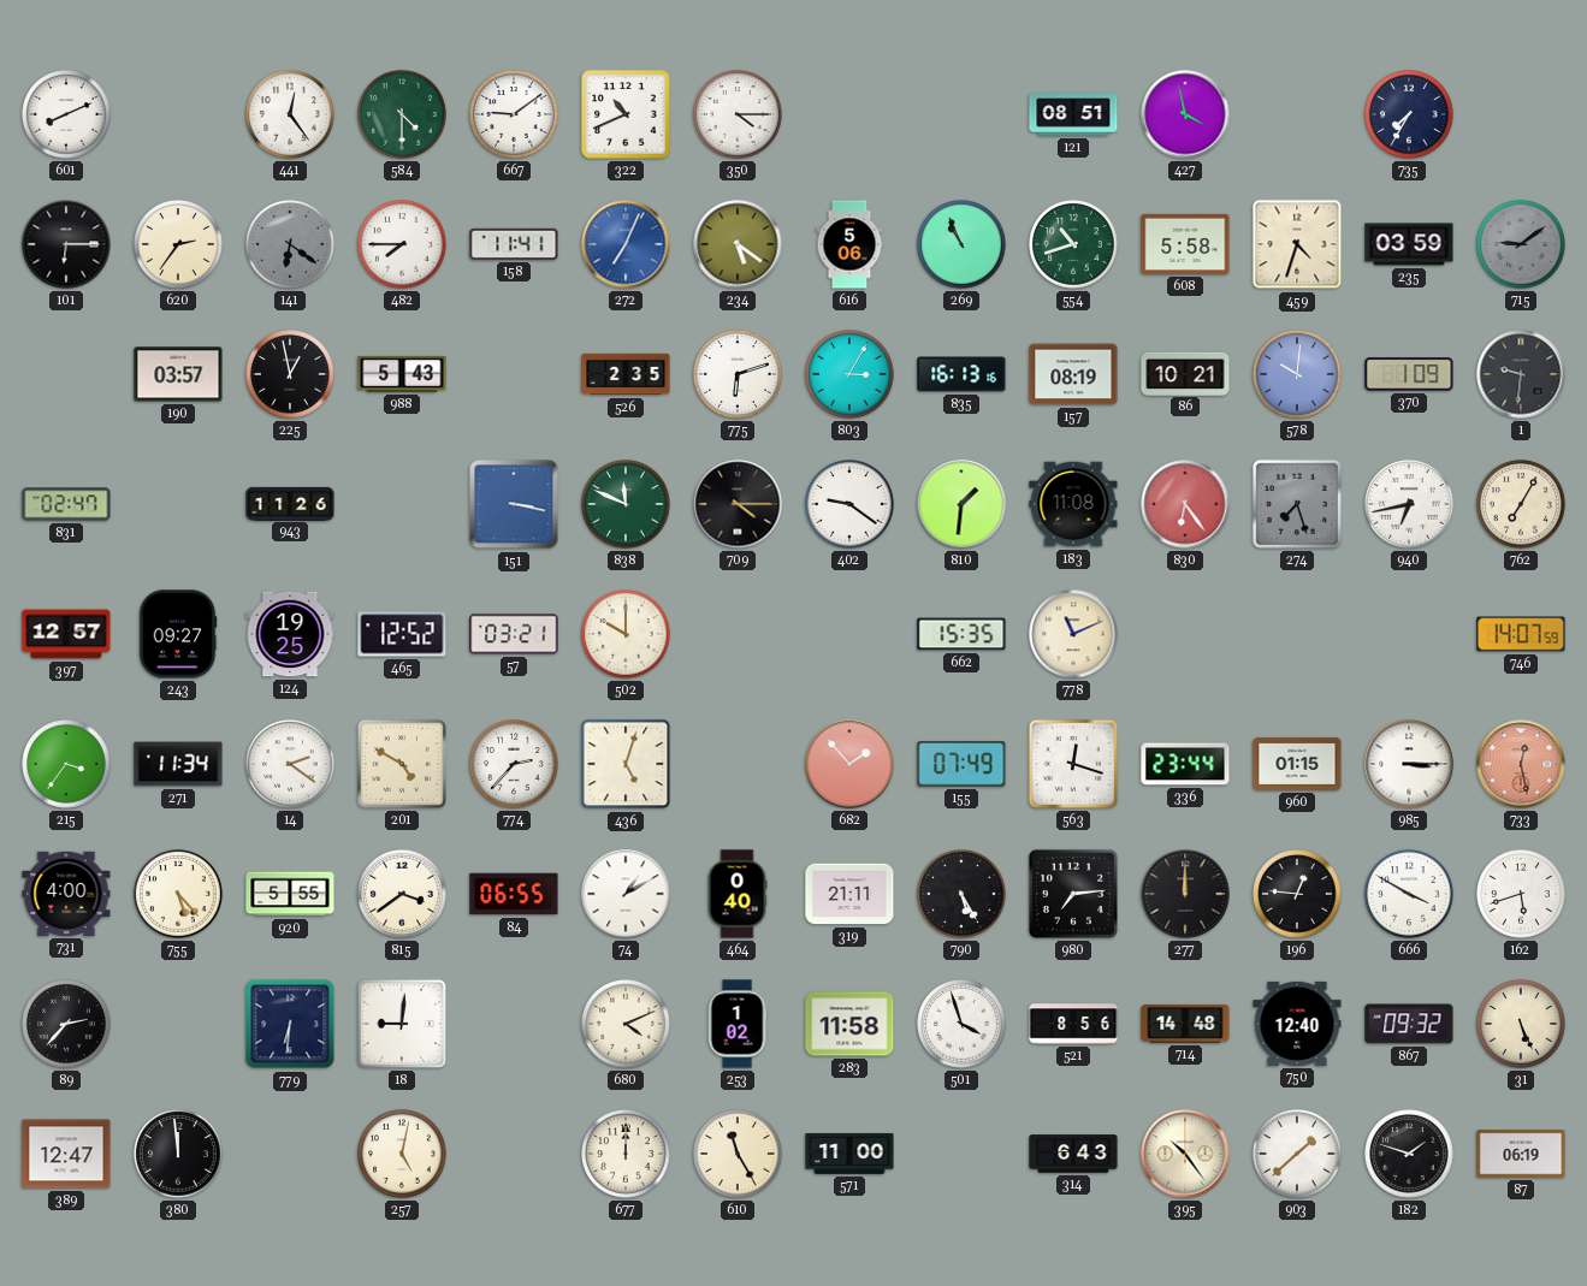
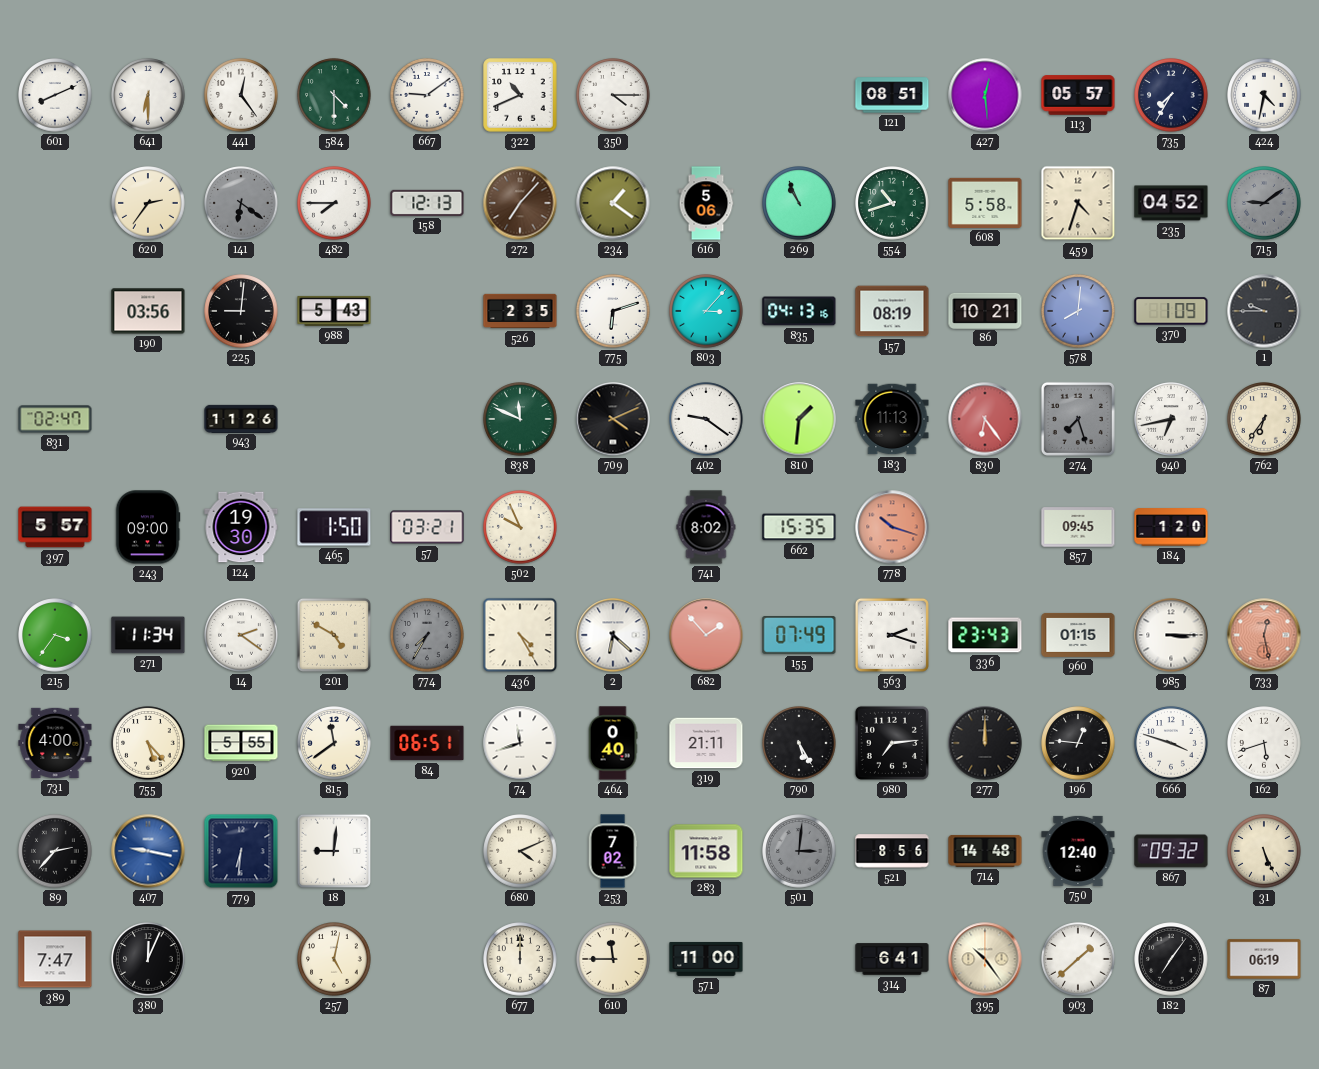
641: none -> 6:30
427: 3:58 -> 12:29
113: none -> 05:57
424: none -> 4:32
101: 6:15 -> none
158: 11:41 -> 12:13
272: 7:04 -> 7:07
272 dial: blue -> brown
234: 5:21 -> 1:21
235: 03:59 -> 04:52
190: 03:57 -> 03:56
225: 12:58 -> 9:01
803: 3:05 -> 3:07
835: 16:13 -> 04:13
578: 10:01 -> 8:01
1: 9:31 -> 9:45
151: 3:17 -> none
709: 4:15 -> 4:11
183: 11:08 -> 11:13
762: 7:05 -> 6:36
397: 12:57 -> 5:57
243: 09:27 -> 09:00
124: 19:25 -> 19:30
465: 12:52 -> 1:50
502: 10:00 -> 9:56
741: none -> 8:02
778: 11:11 -> 10:18
778 dial: cream -> salmon
857: none -> 09:45
184: none -> 1:20
746: 14:07 -> none
774: 2:37 -> 7:35
774 dial: white -> grey
436: 5:03 -> 4:25
2: none -> 6:22
563: 12:18 -> 2:18
336: 23:44 -> 23:43
815: 3:39 -> 11:39
84: 06:55 -> 06:51
74: 1:10 -> 11:42
666: 3:50 -> 3:48
407: none -> 9:17
253: 1:02 -> 7:02
501: 3:57 -> 3:01
501 dial: white -> grey
389: 12:47 -> 7:47
380: 11:59 -> 12:04
610: 11:25 -> 11:45
314: 6:43 -> 6:41
182: 1:48 -> 7:06
